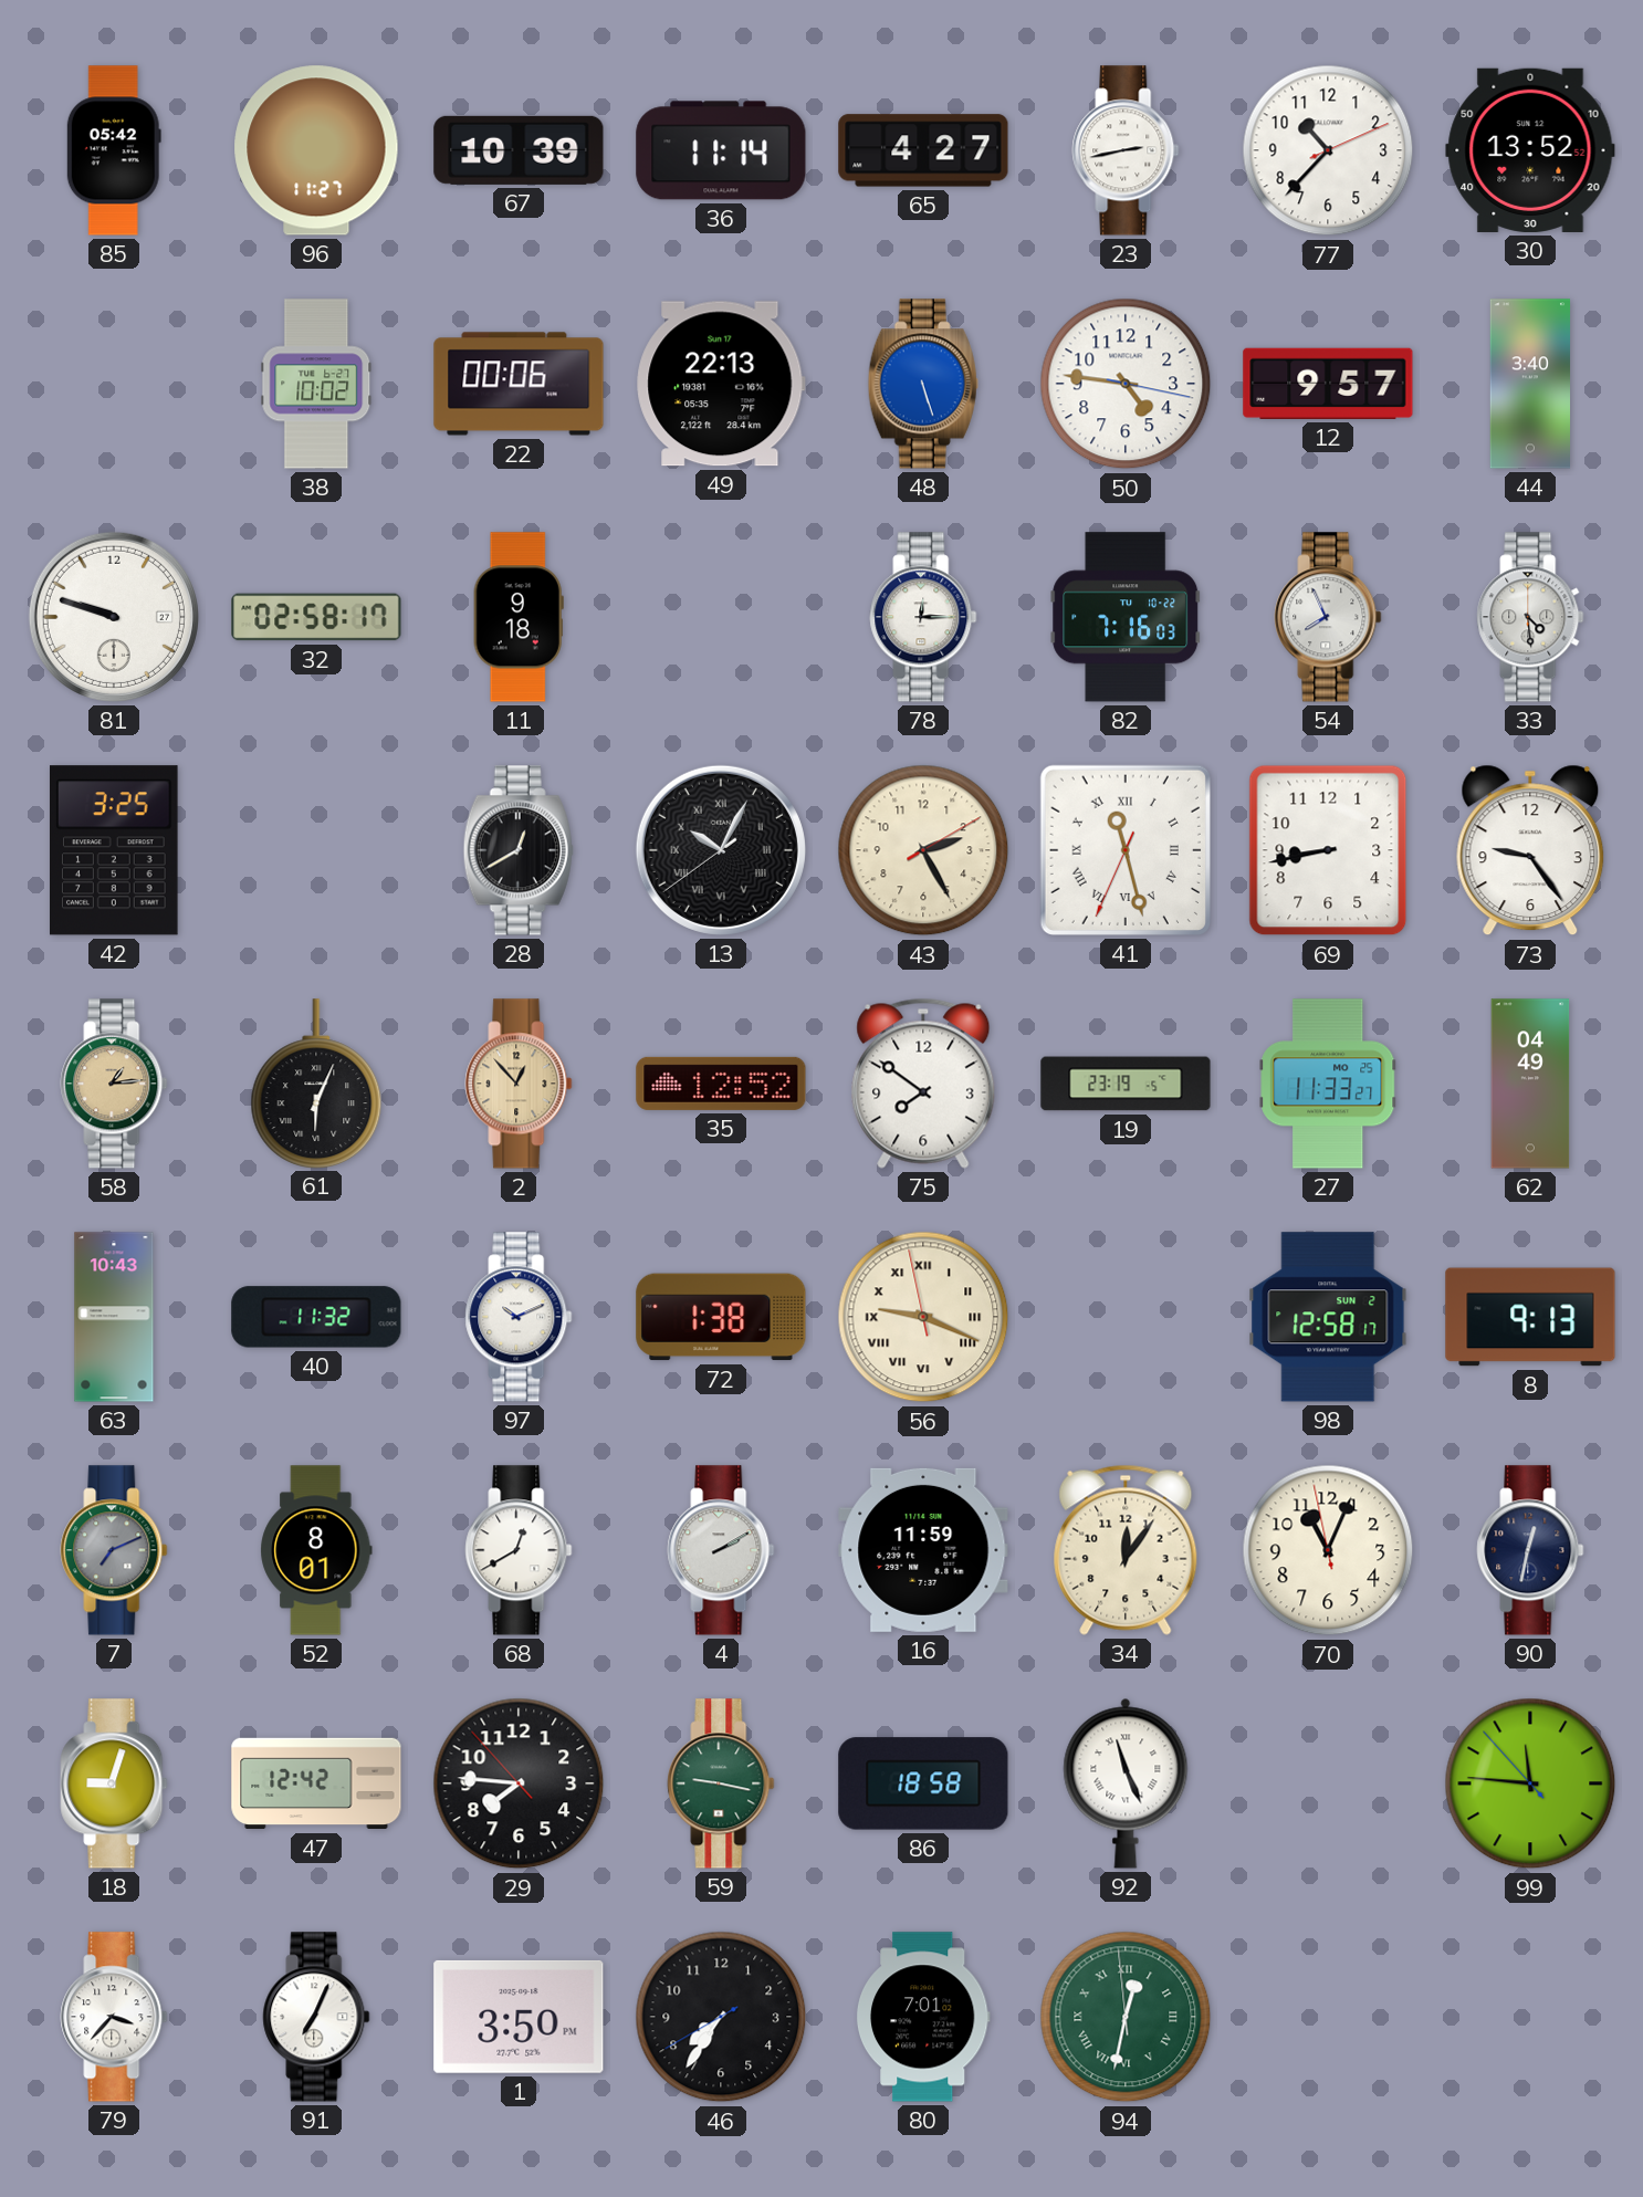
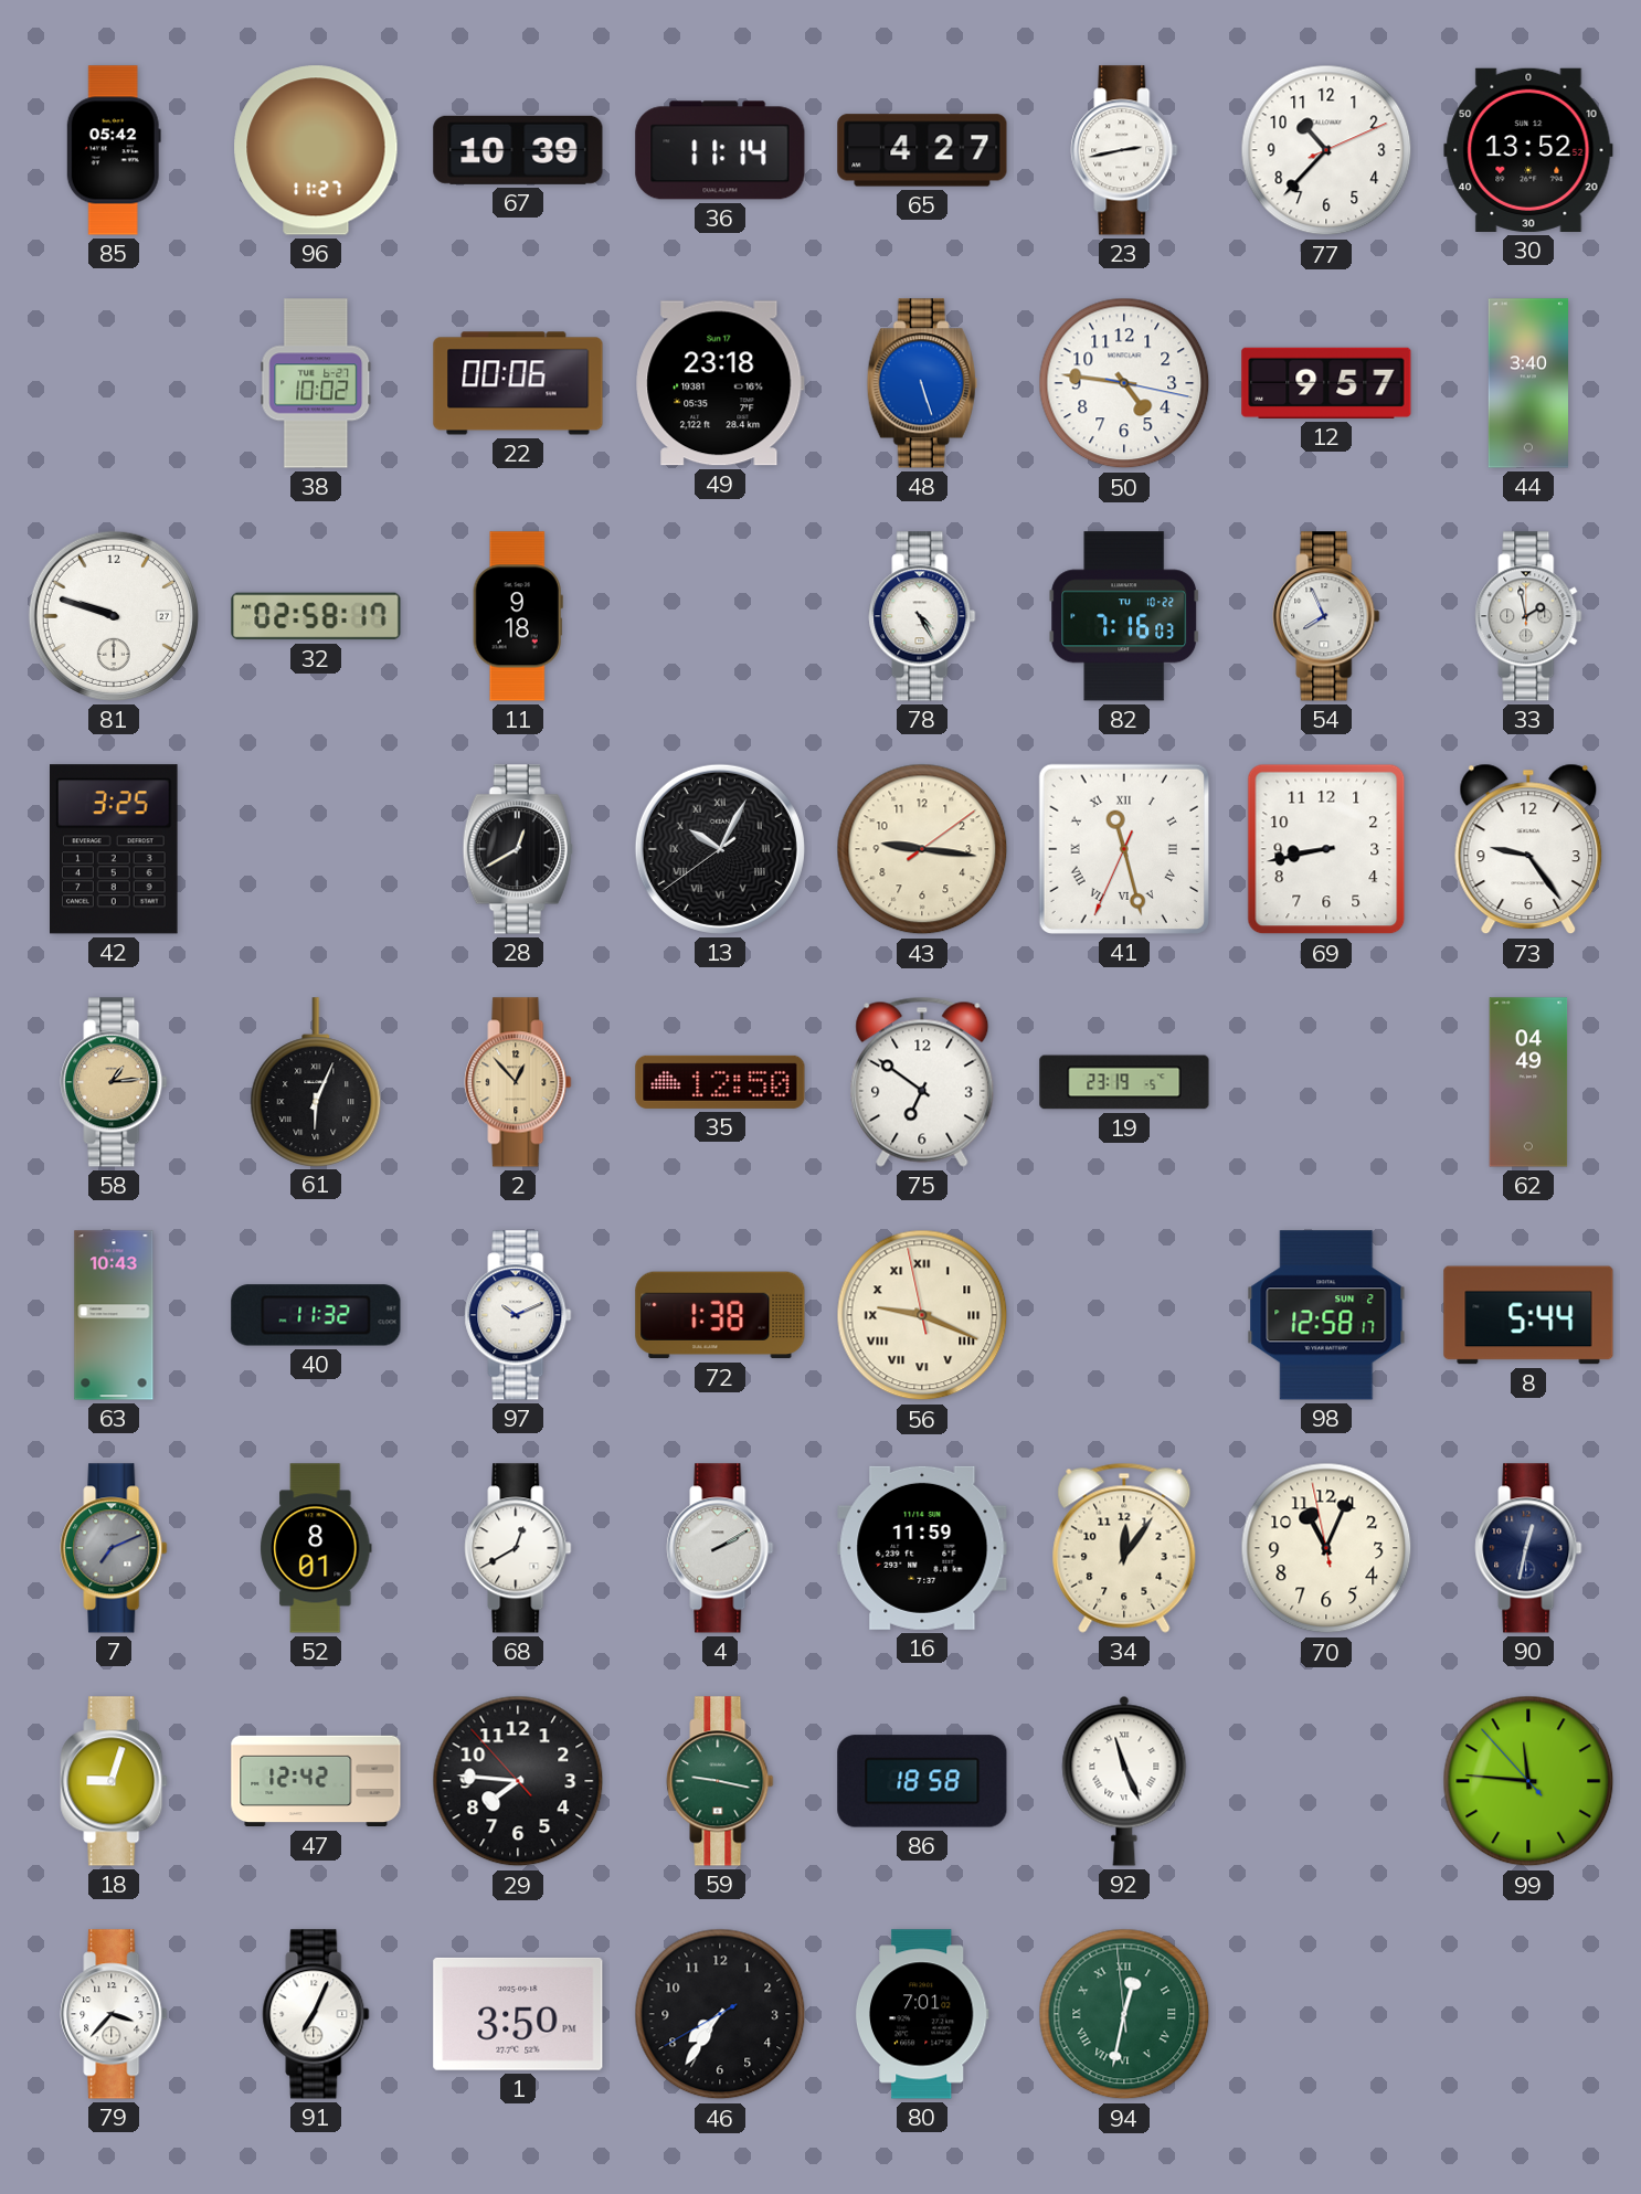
49: 22:13 -> 23:18
78: 12:15 -> 4:25
33: 4:29 -> 1:58
43: 2:25 -> 9:16
35: 12:52 -> 12:50
75: 7:51 -> 6:51
27: 11:33 -> none
8: 9:13 -> 5:44
